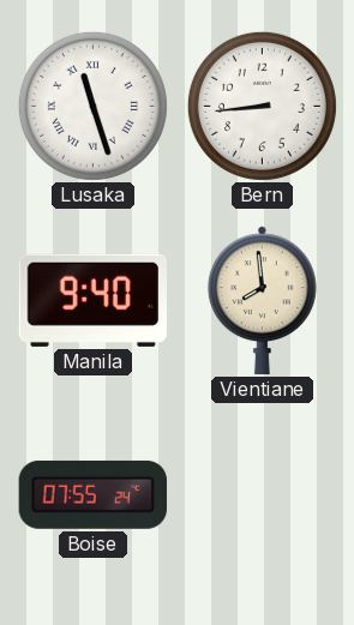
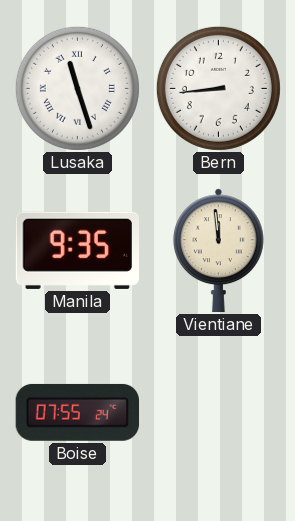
Manila: 9:40 -> 9:35
Vientiane: 7:59 -> 11:59
